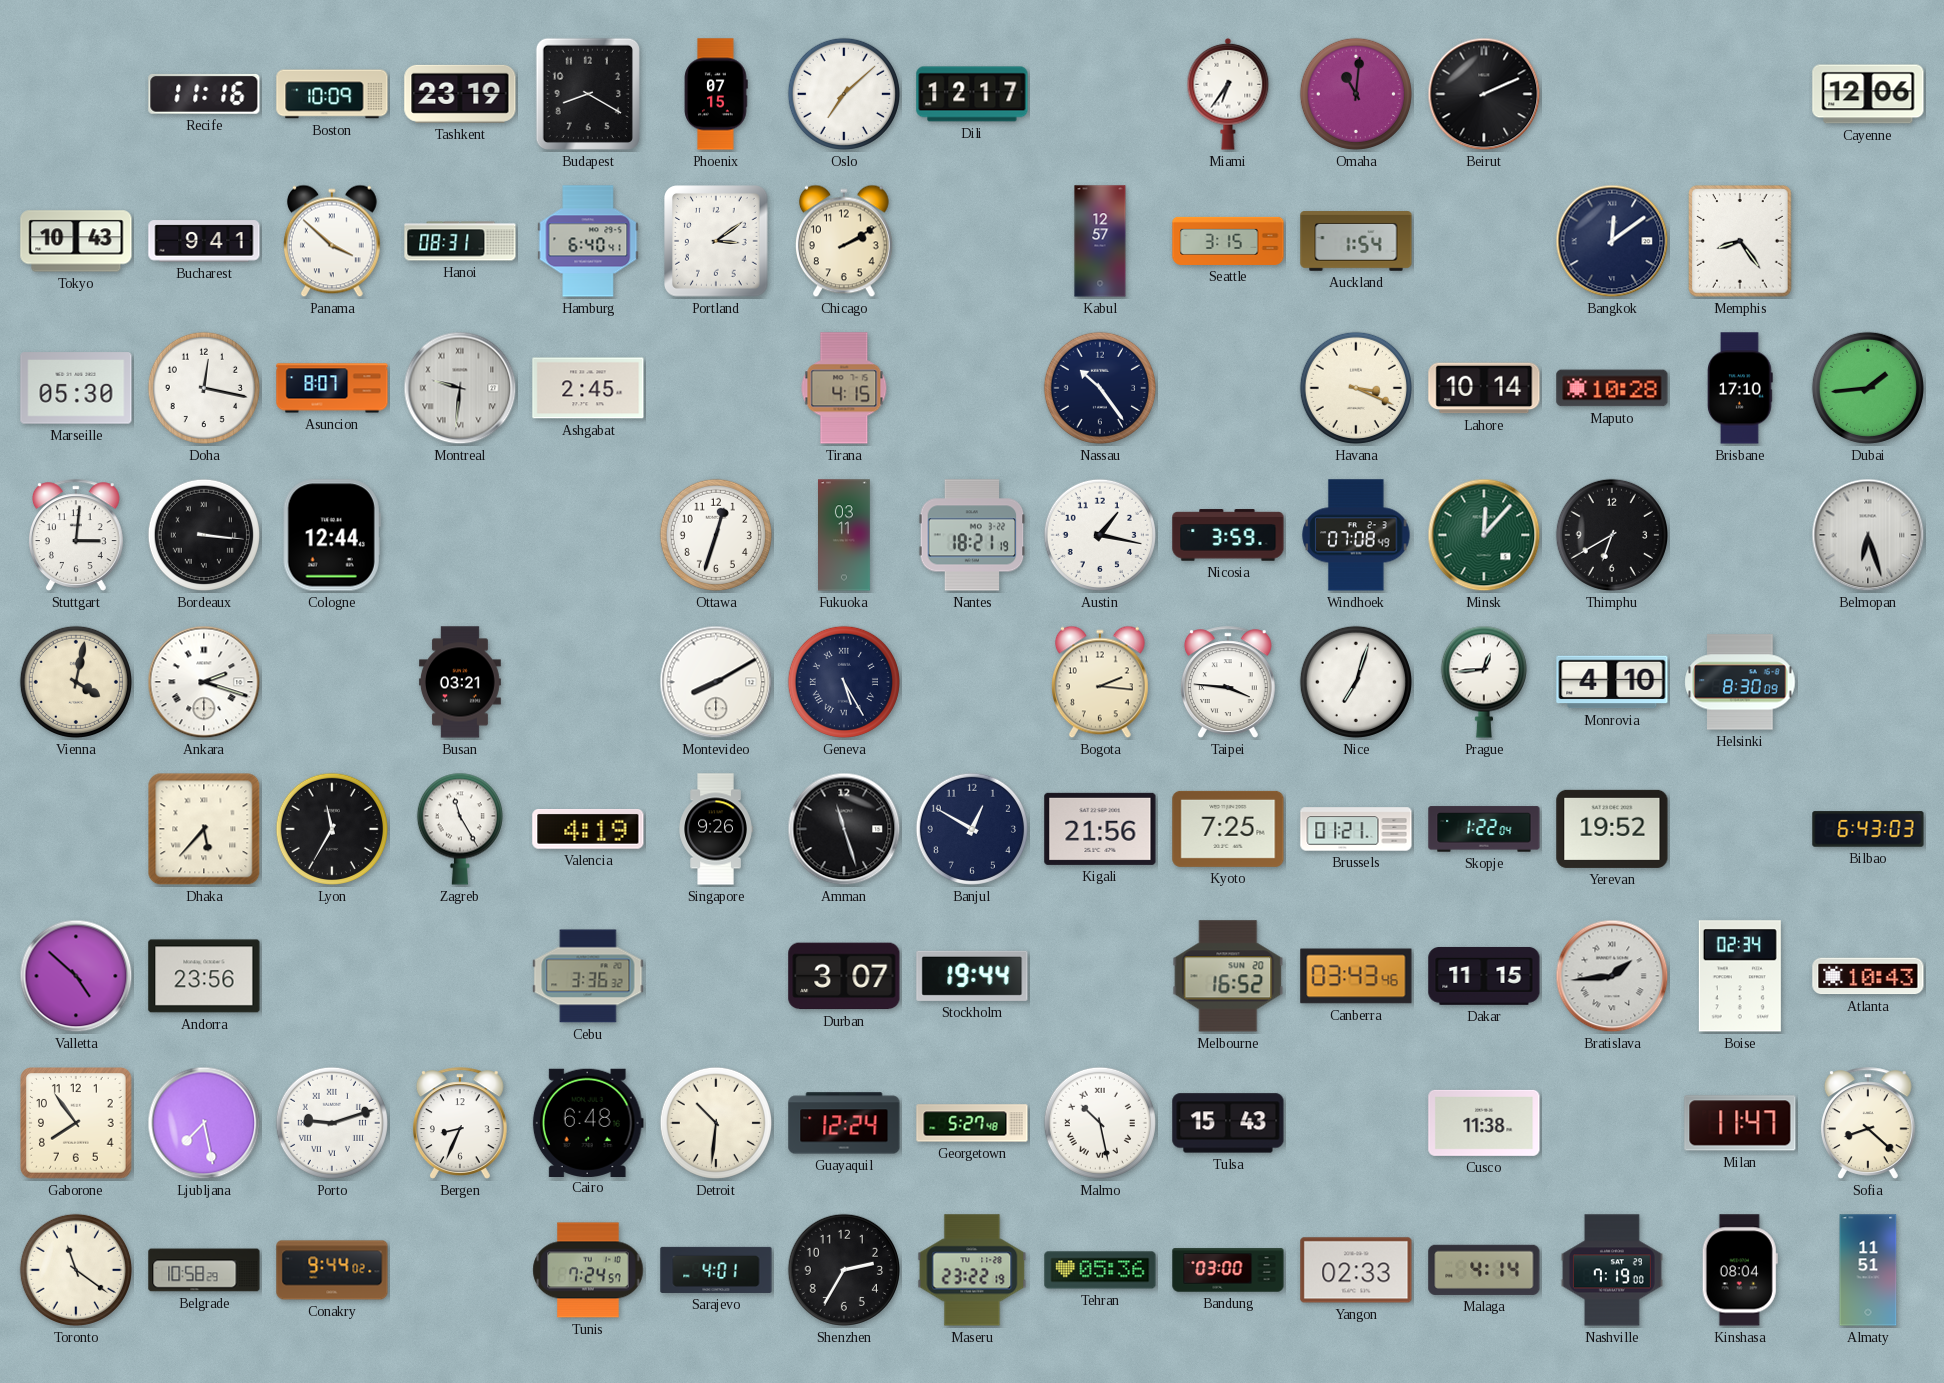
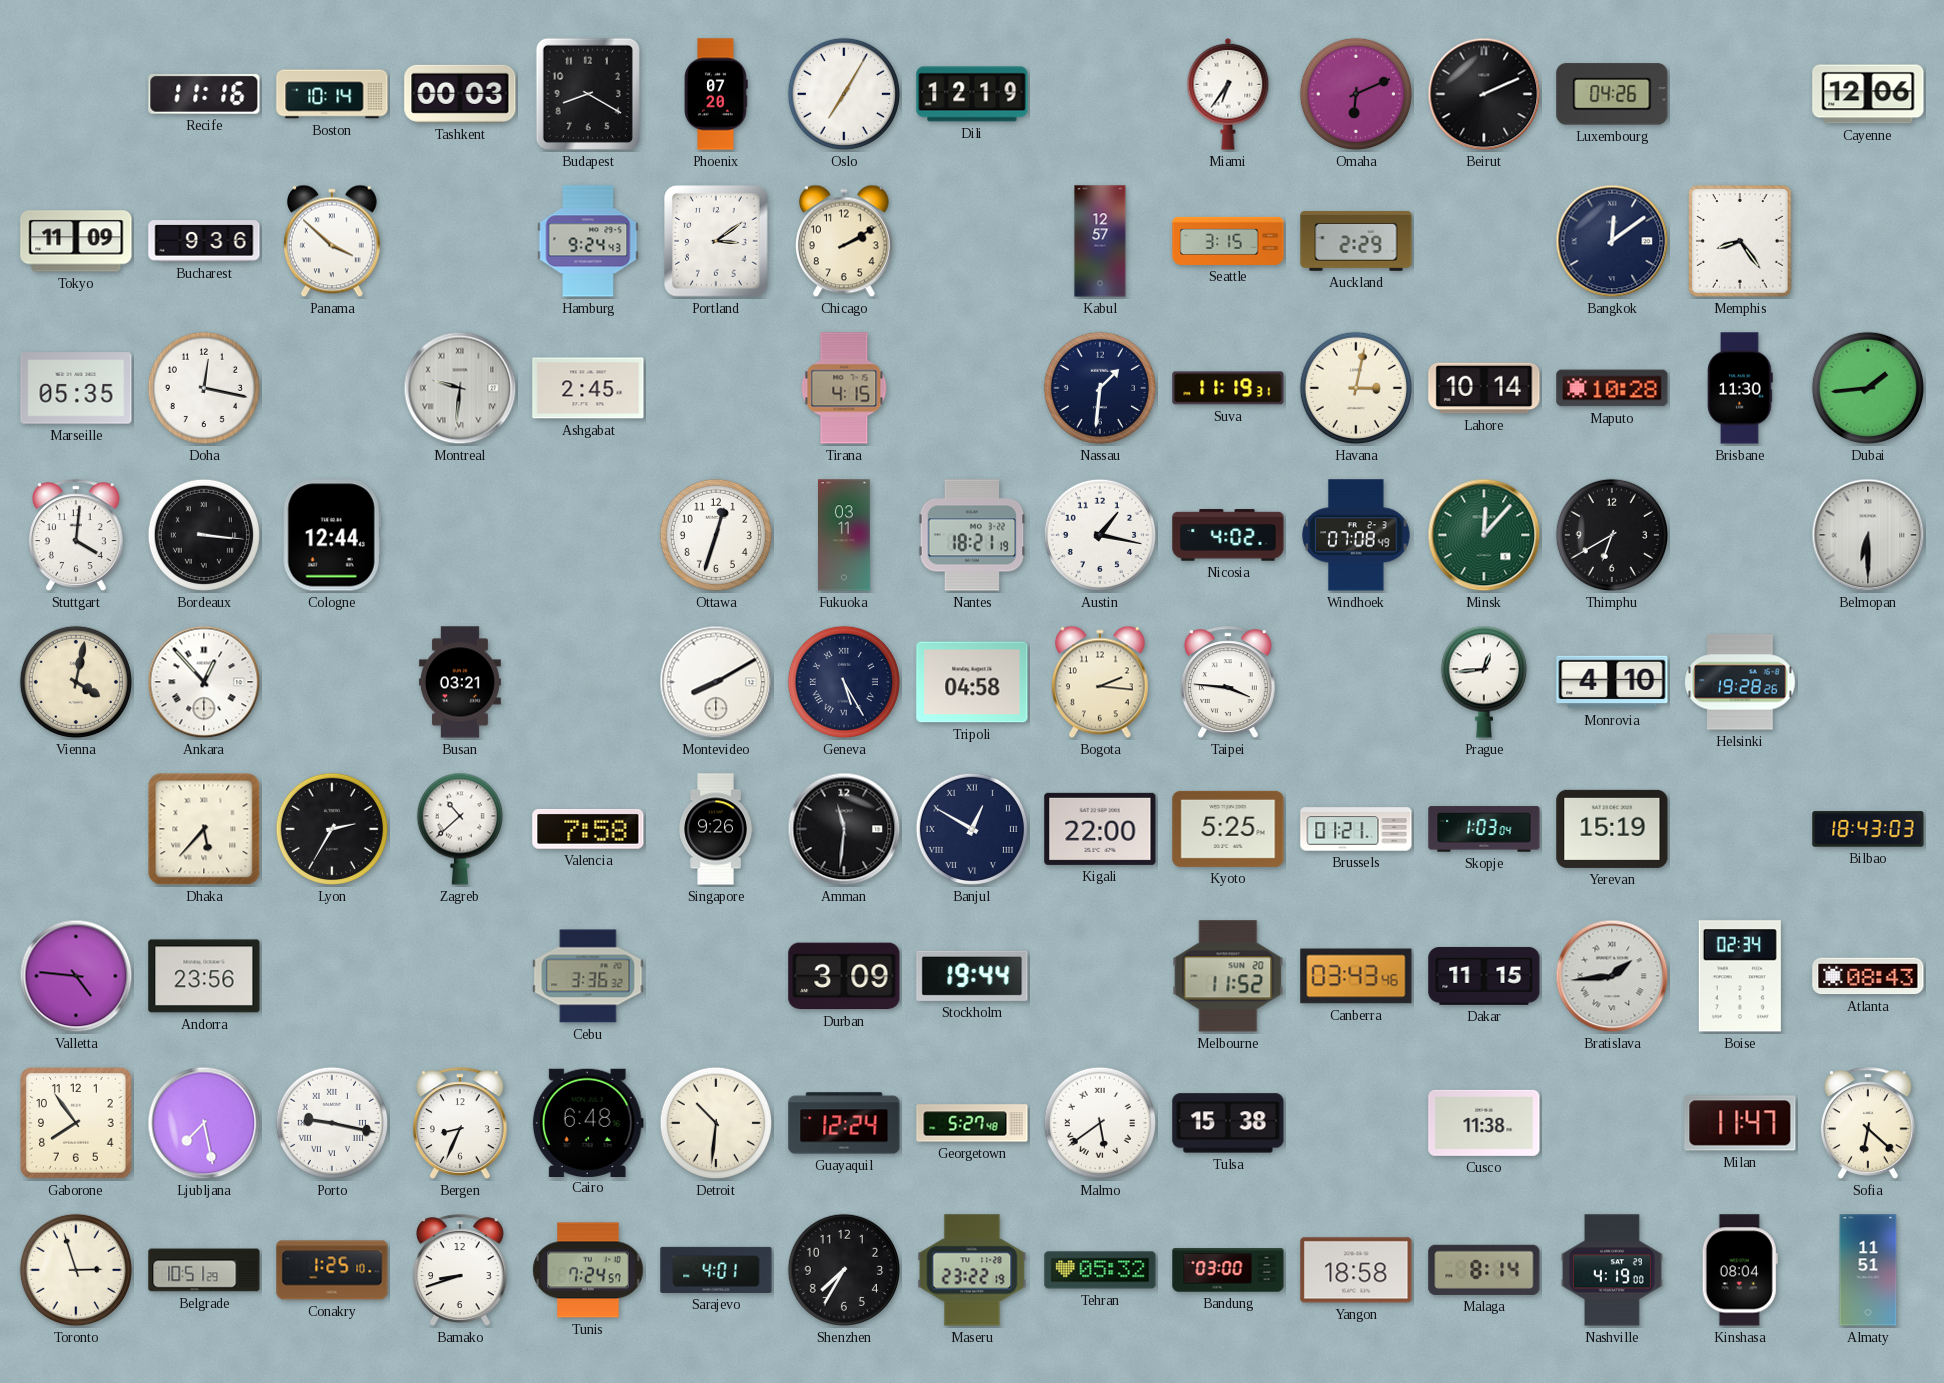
Boston: 10:09 -> 10:14
Tashkent: 23:19 -> 00:03
Phoenix: 07:15 -> 07:20
Oslo: 7:08 -> 7:05
Dili: 12:17 -> 12:19
Omaha: 11:01 -> 6:11
Luxembourg: none -> 04:26
Tokyo: 10:43 -> 11:09
Bucharest: 9:41 -> 9:36
Hanoi: 08:31 -> none
Hamburg: 6:40 -> 9:24
Auckland: 1:54 -> 2:29
Marseille: 05:30 -> 05:35
Asuncion: 8:07 -> none
Nassau: 10:24 -> 1:31
Suva: none -> 11:19
Havana: 3:19 -> 3:02
Brisbane: 17:10 -> 11:30
Stuttgart: 3:01 -> 4:01
Nicosia: 3:59 -> 4:02
Belmopan: 6:27 -> 6:30
Ankara: 2:18 -> 12:53
Tripoli: none -> 04:58
Nice: 7:03 -> none
Helsinki: 8:30 -> 19:28
Lyon: 11:35 -> 2:35
Zagreb: 11:25 -> 10:38
Valencia: 4:19 -> 7:58
Amman: 11:27 -> 11:31
Banjul numerals: Arabic -> Roman
Kigali: 21:56 -> 22:00
Kyoto: 7:25 -> 5:25
Skopje: 1:22 -> 1:03
Yerevan: 19:52 -> 15:19
Bilbao: 6:43 -> 18:43
Valletta: 4:52 -> 4:46
Durban: 3:07 -> 3:09
Melbourne: 16:52 -> 11:52
Atlanta: 10:43 -> 08:43
Porto: 9:12 -> 9:17
Malmo: 10:28 -> 5:39
Tulsa: 15:43 -> 15:38
Sofia: 8:22 -> 6:22
Toronto: 11:21 -> 2:57
Belgrade: 10:58 -> 10:51
Conakry: 9:44 -> 1:25
Bamako: none -> 8:42
Shenzhen: 2:35 -> 7:35
Tehran: 05:36 -> 05:32
Yangon: 02:33 -> 18:58
Malaga: 4:14 -> 8:14
Nashville: 7:19 -> 4:19
